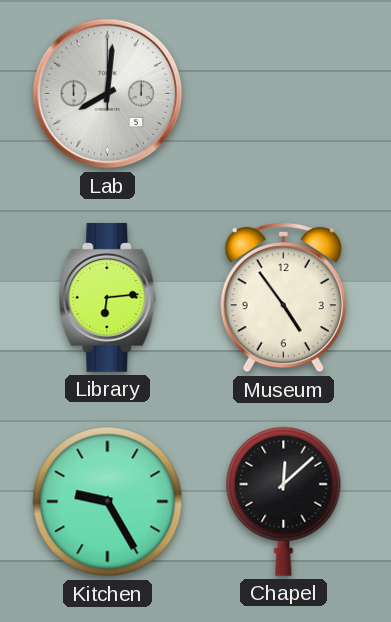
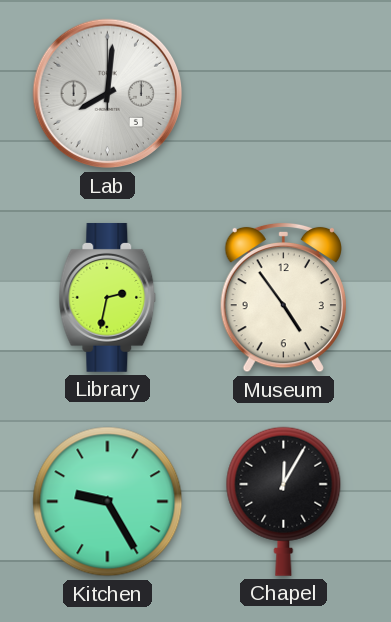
Library: 6:14 -> 2:32
Chapel: 12:08 -> 12:05
